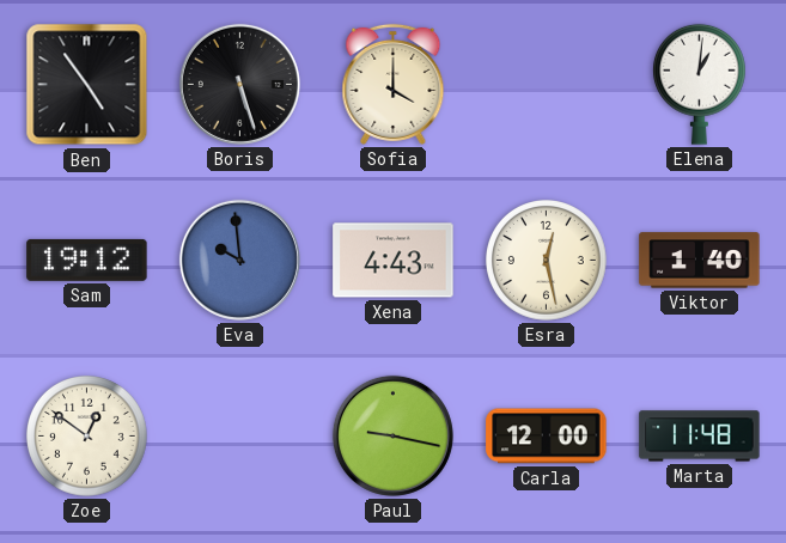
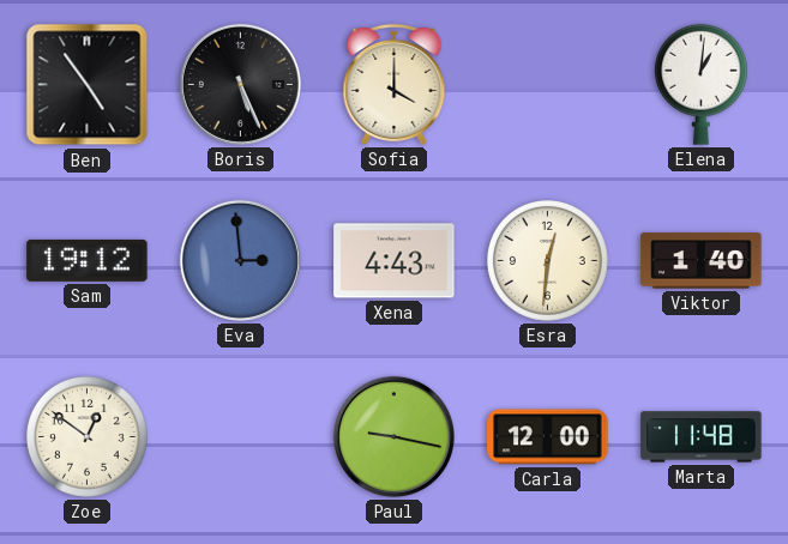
Boris: 5:27 -> 5:26
Eva: 9:59 -> 2:59
Esra: 12:28 -> 12:31
